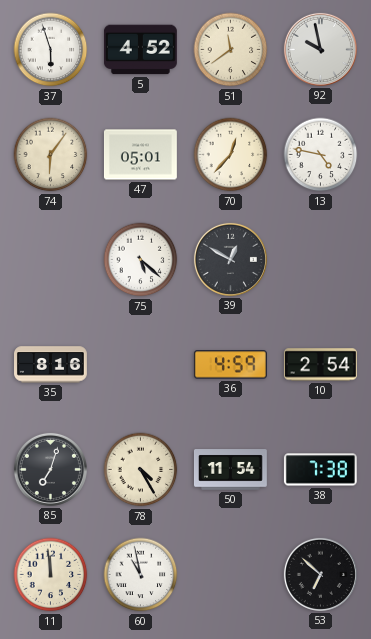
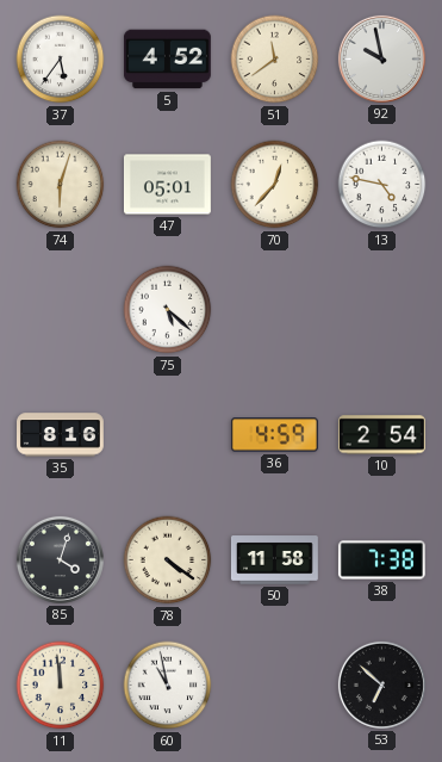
37: 5:57 -> 5:36
74: 6:06 -> 6:03
39: 12:50 -> none
85: 7:03 -> 4:03
78: 4:25 -> 4:21
50: 11:54 -> 11:58
